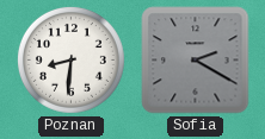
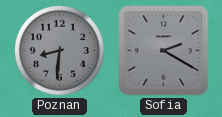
Poznan dial: white -> grey
